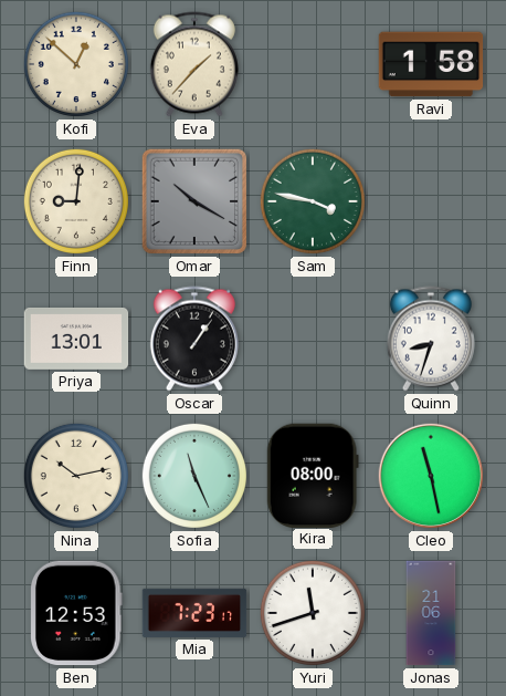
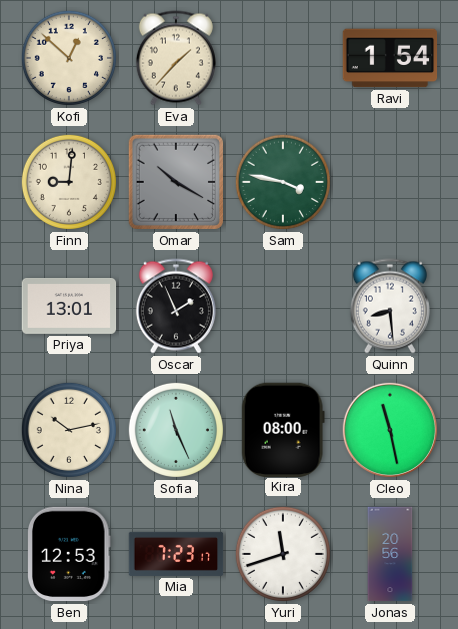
Ravi: 1:58 -> 1:54
Oscar: 1:06 -> 1:56
Quinn: 8:33 -> 8:29
Jonas: 21:06 -> 20:56
